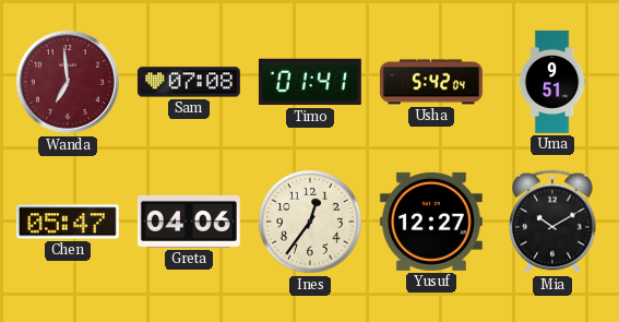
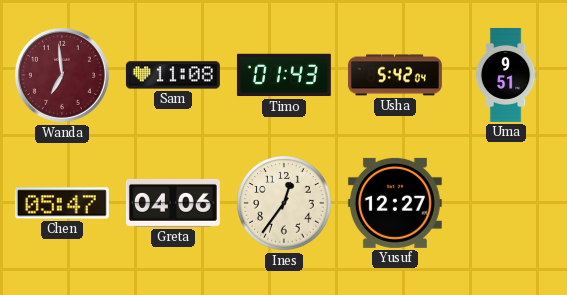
Sam: 07:08 -> 11:08
Timo: 01:41 -> 01:43
Mia: 10:10 -> none
